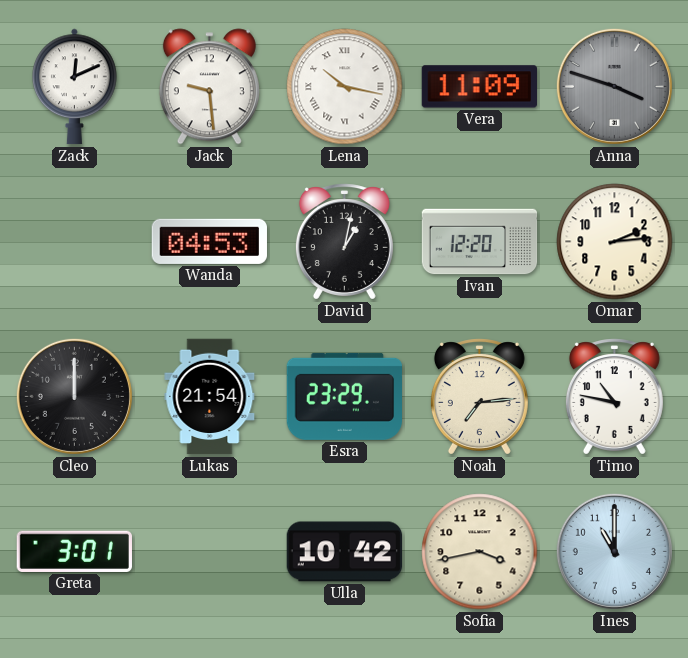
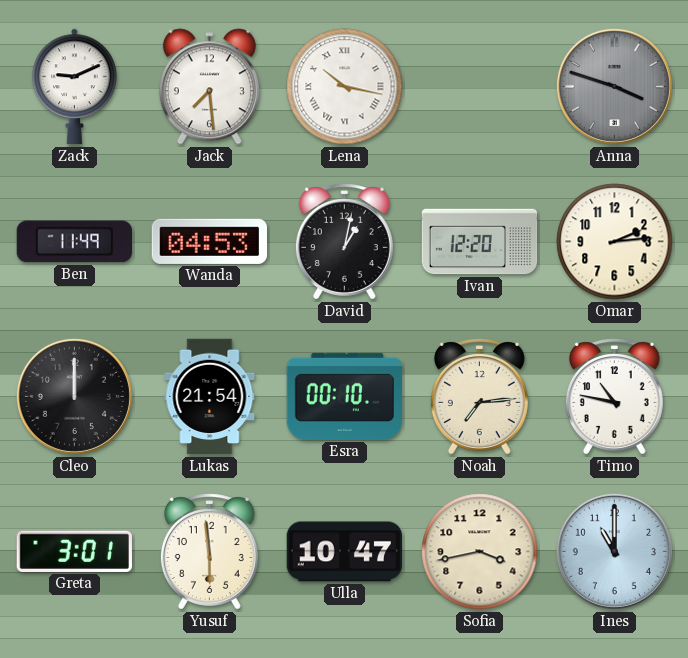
Zack: 12:11 -> 9:11
Jack: 9:29 -> 7:29
Vera: 11:09 -> none
Ben: none -> 11:49
Esra: 23:29 -> 00:10
Yusuf: none -> 5:59
Ulla: 10:42 -> 10:47
